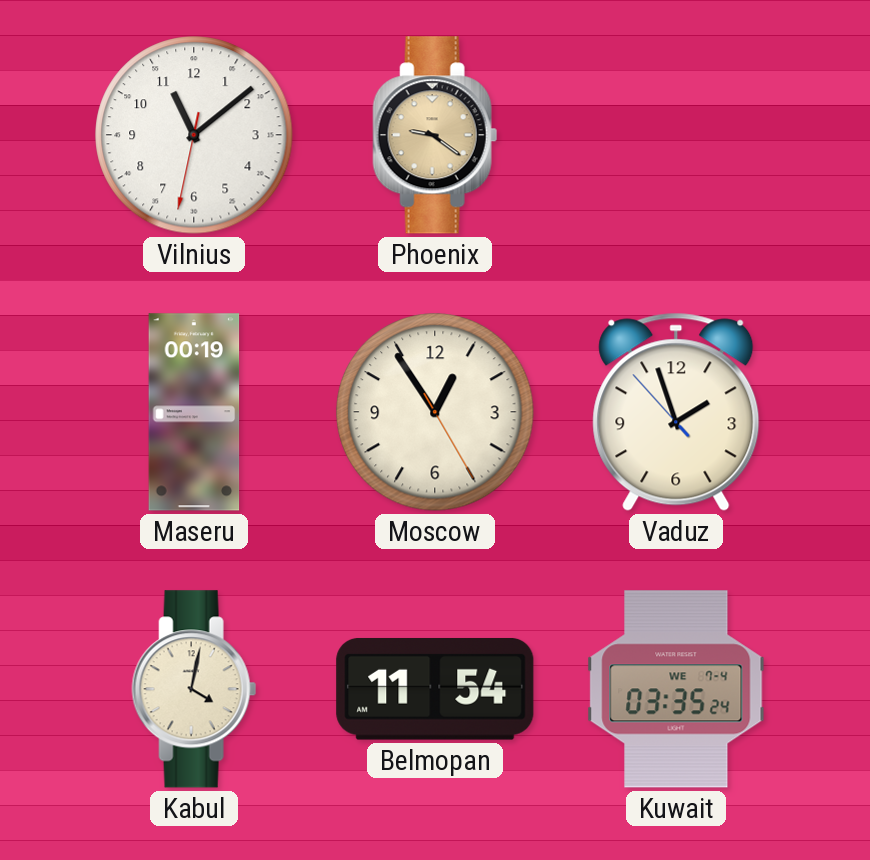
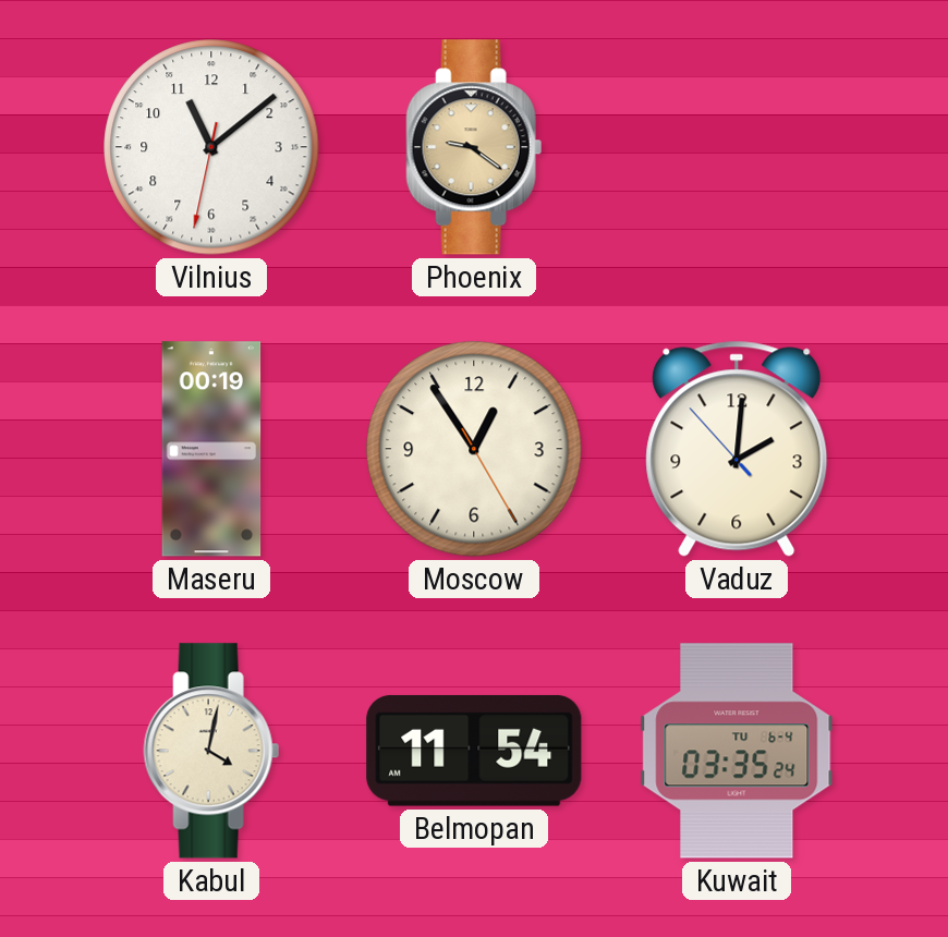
Vaduz: 1:56 -> 2:00
Kuwait date: WE 7-4 -> TU 6-4
